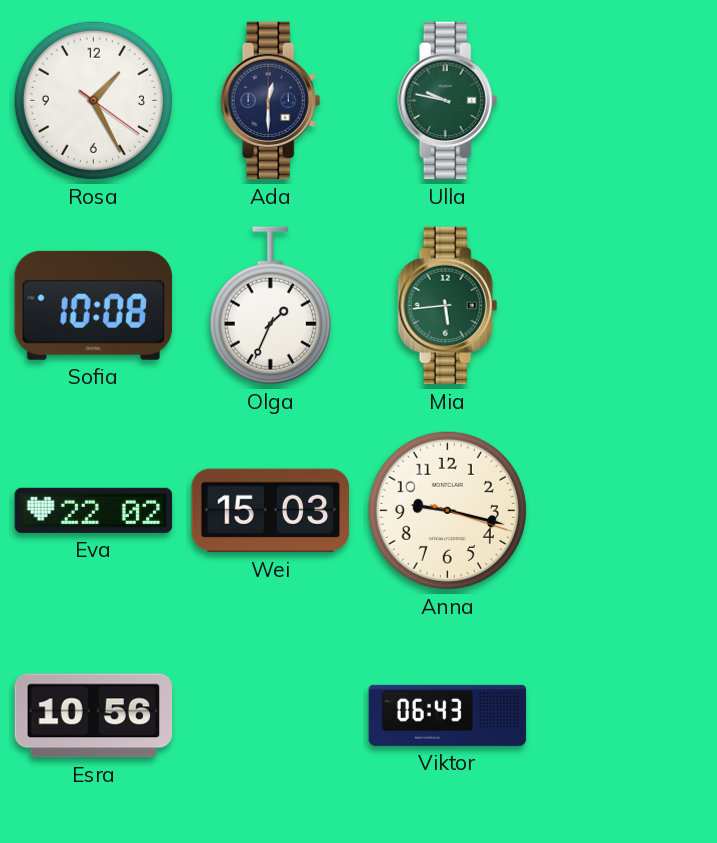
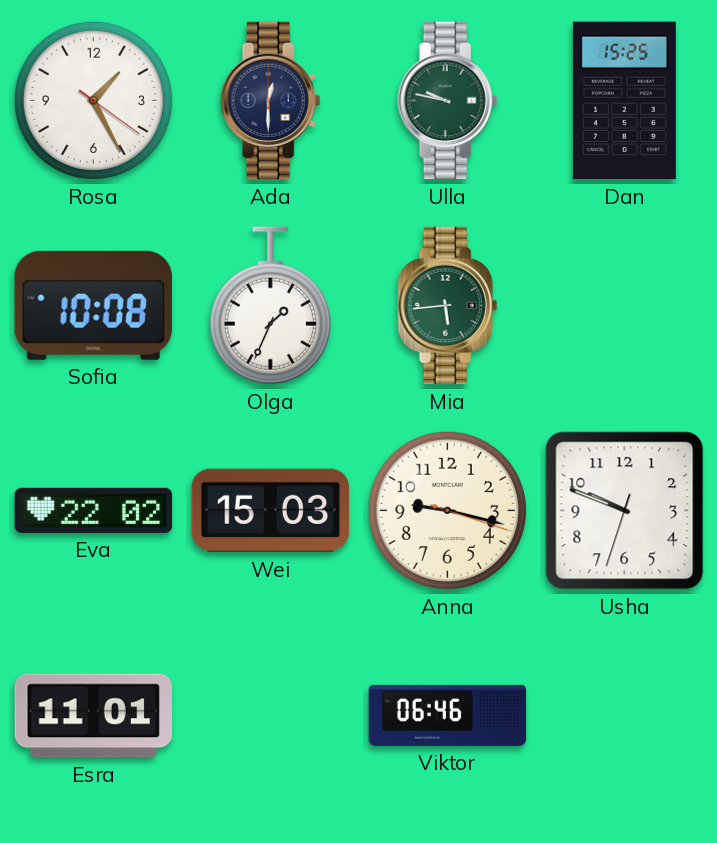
Dan: none -> 15:25
Usha: none -> 9:48
Esra: 10:56 -> 11:01
Viktor: 06:43 -> 06:46
